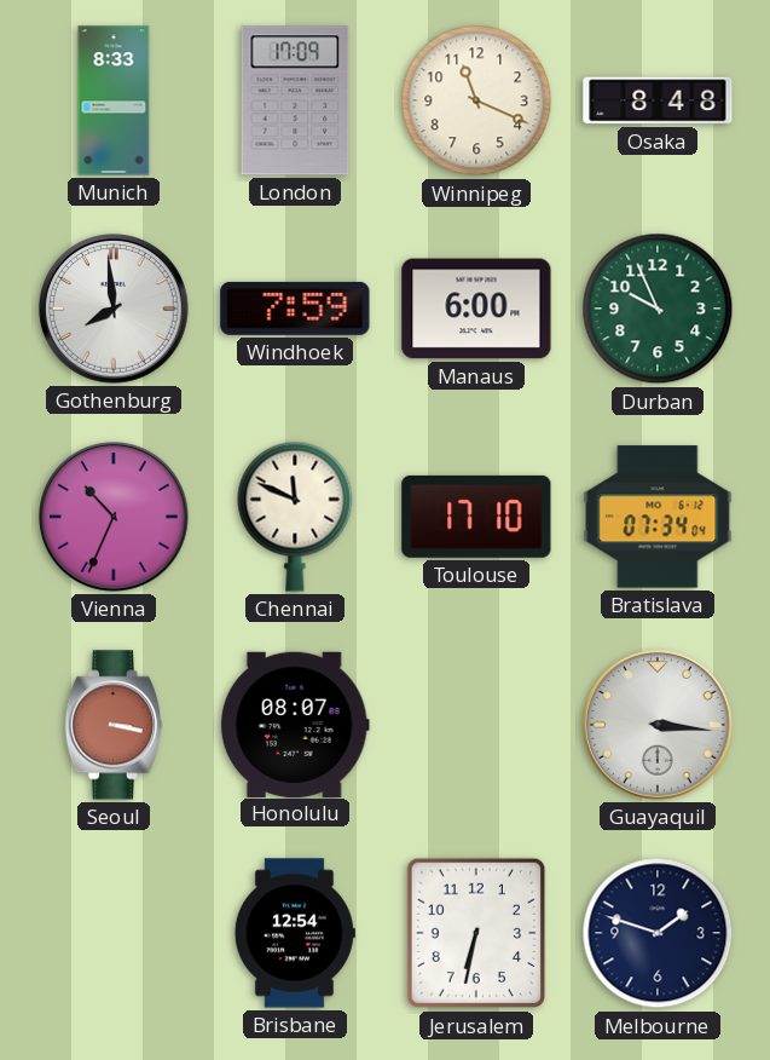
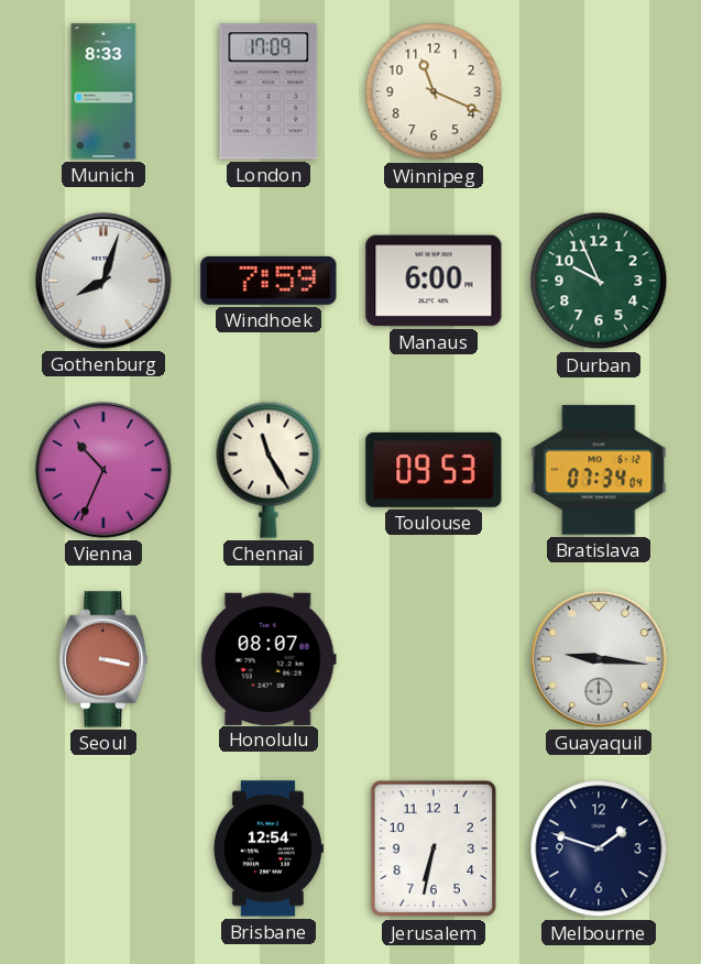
Osaka: 8:48 -> none
Gothenburg: 7:59 -> 8:03
Chennai: 11:49 -> 11:25
Toulouse: 17:10 -> 09:53
Guayaquil: 3:16 -> 9:16
